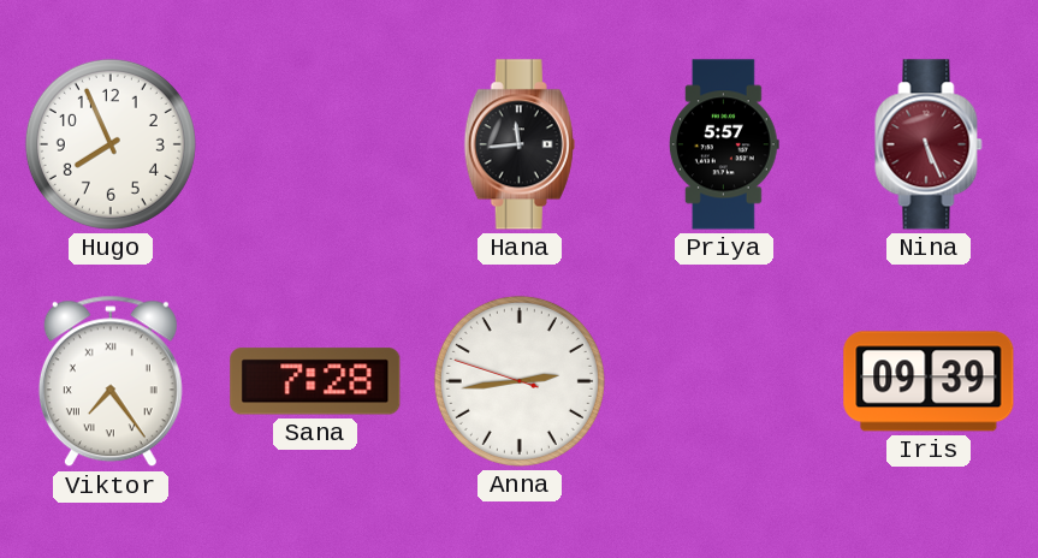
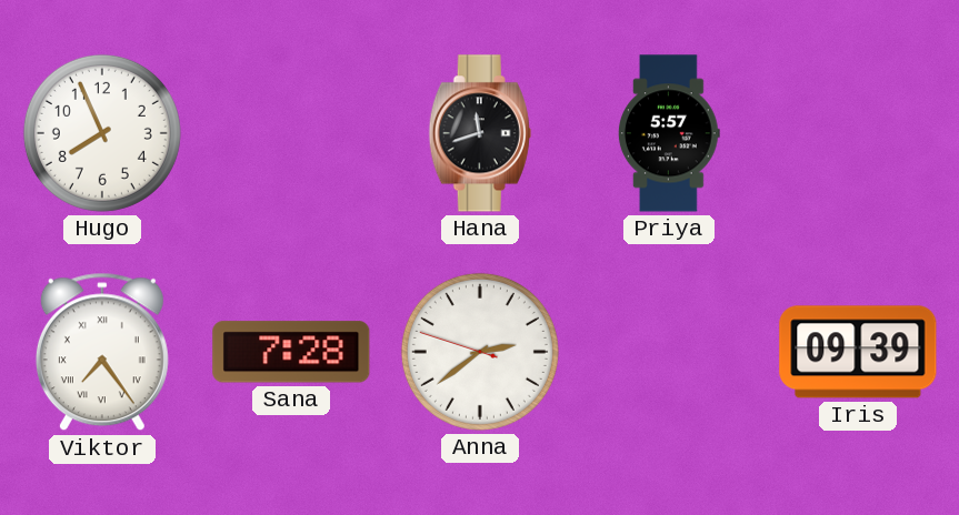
Hana: 11:44 -> 11:42
Nina: 5:26 -> none
Anna: 2:43 -> 2:38
